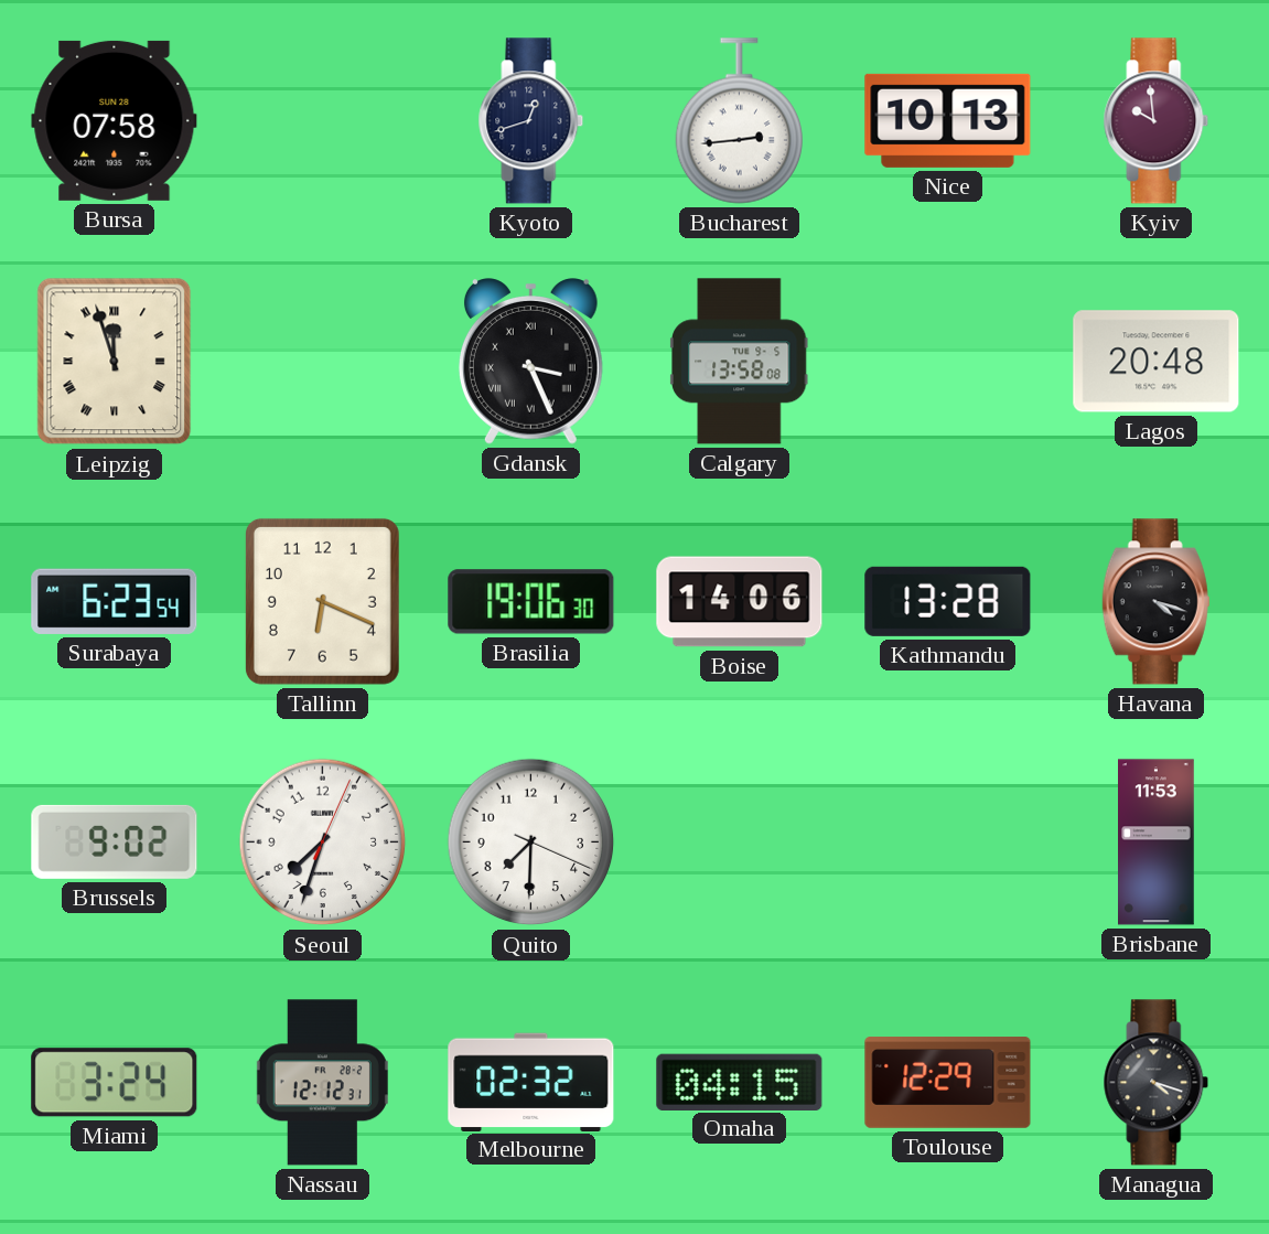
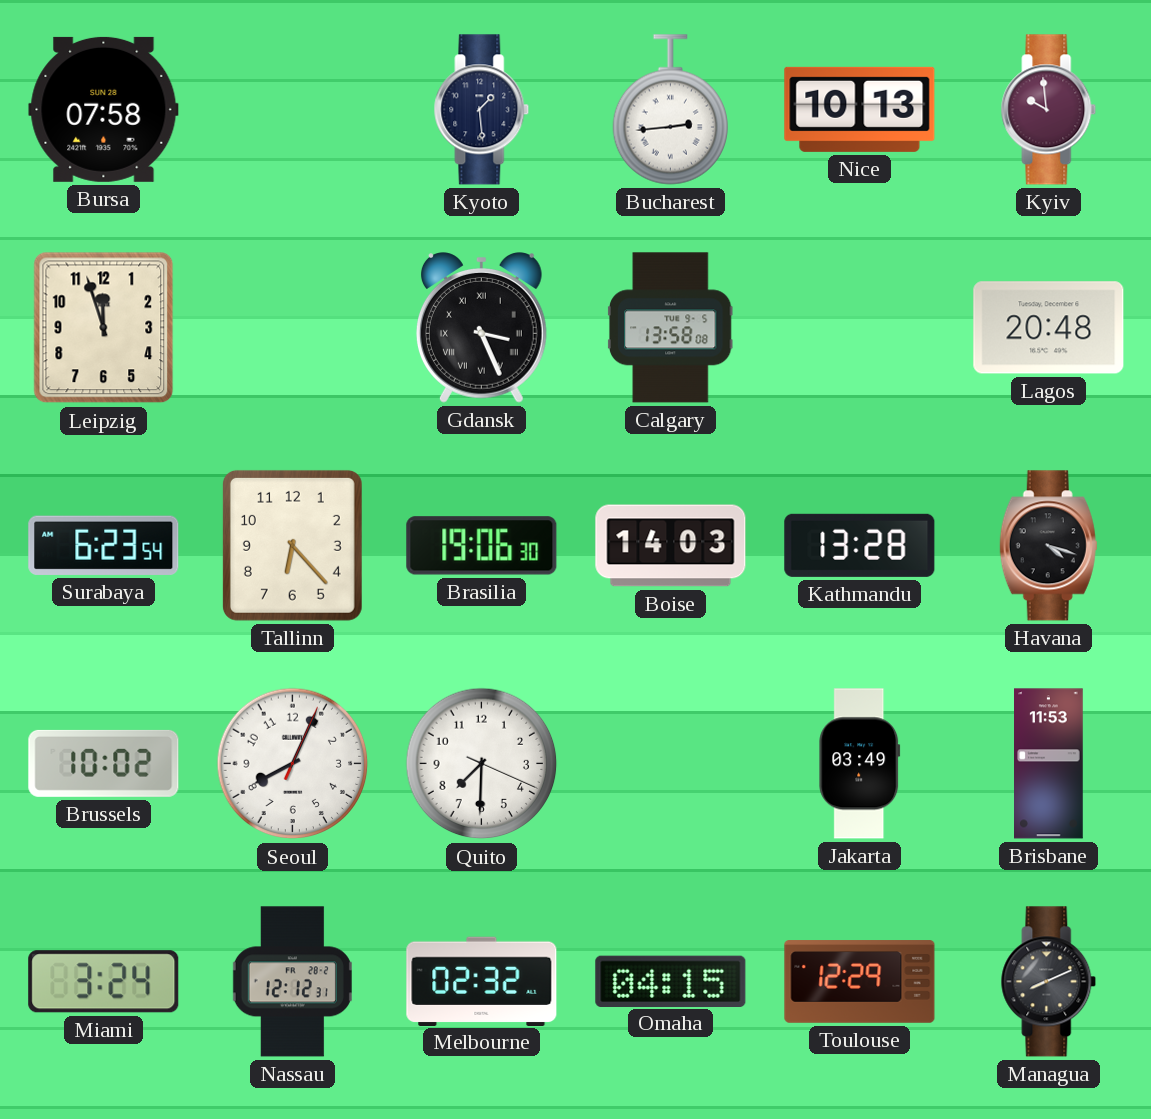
Kyoto: 12:42 -> 1:29
Leipzig numerals: Roman -> Arabic
Tallinn: 6:19 -> 6:23
Boise: 14:06 -> 14:03
Brussels: 9:02 -> 10:02
Seoul: 7:33 -> 8:04
Jakarta: none -> 03:49
Managua: 4:18 -> 8:11
